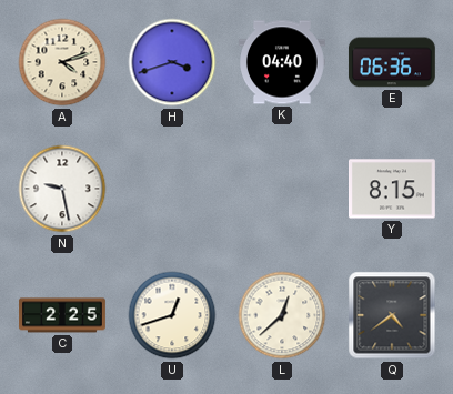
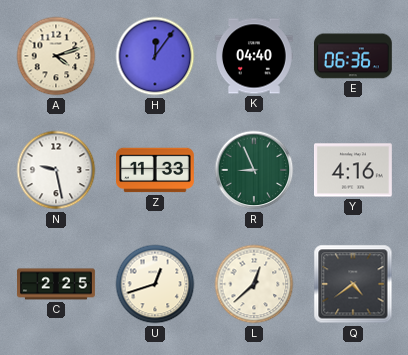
H: 3:42 -> 12:06
Z: none -> 11:33
R: none -> 8:56
Y: 8:15 -> 4:16
